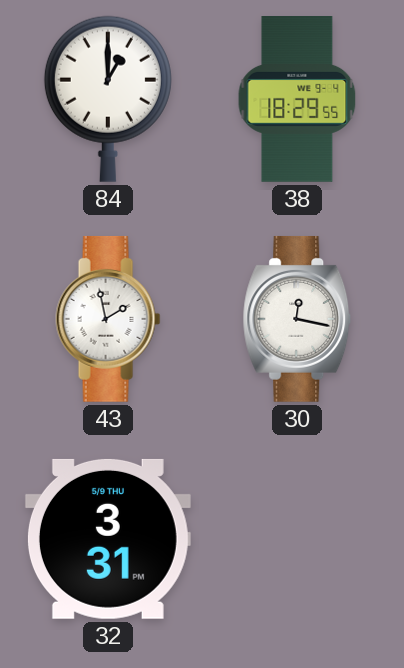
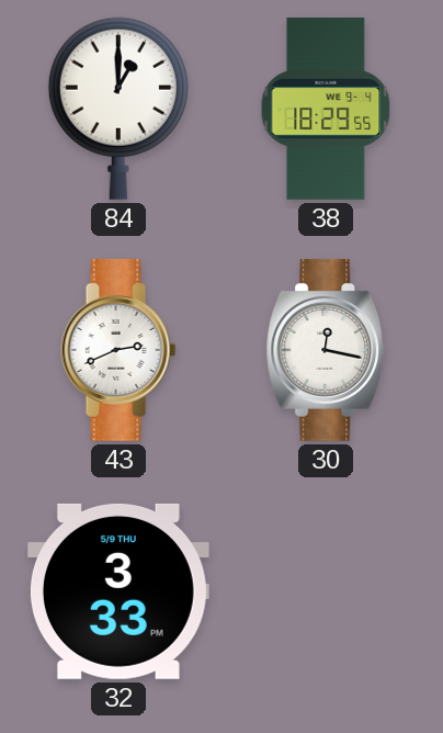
43: 1:58 -> 2:41
32: 3:31 -> 3:33
